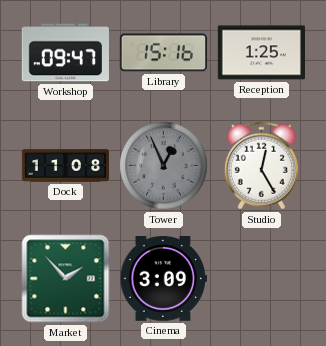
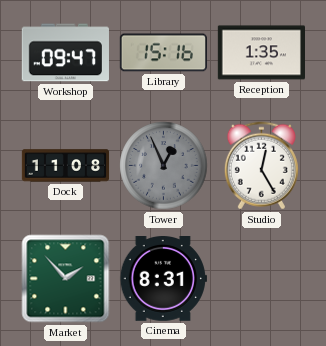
Reception: 1:25 -> 1:35
Cinema: 3:09 -> 8:31
